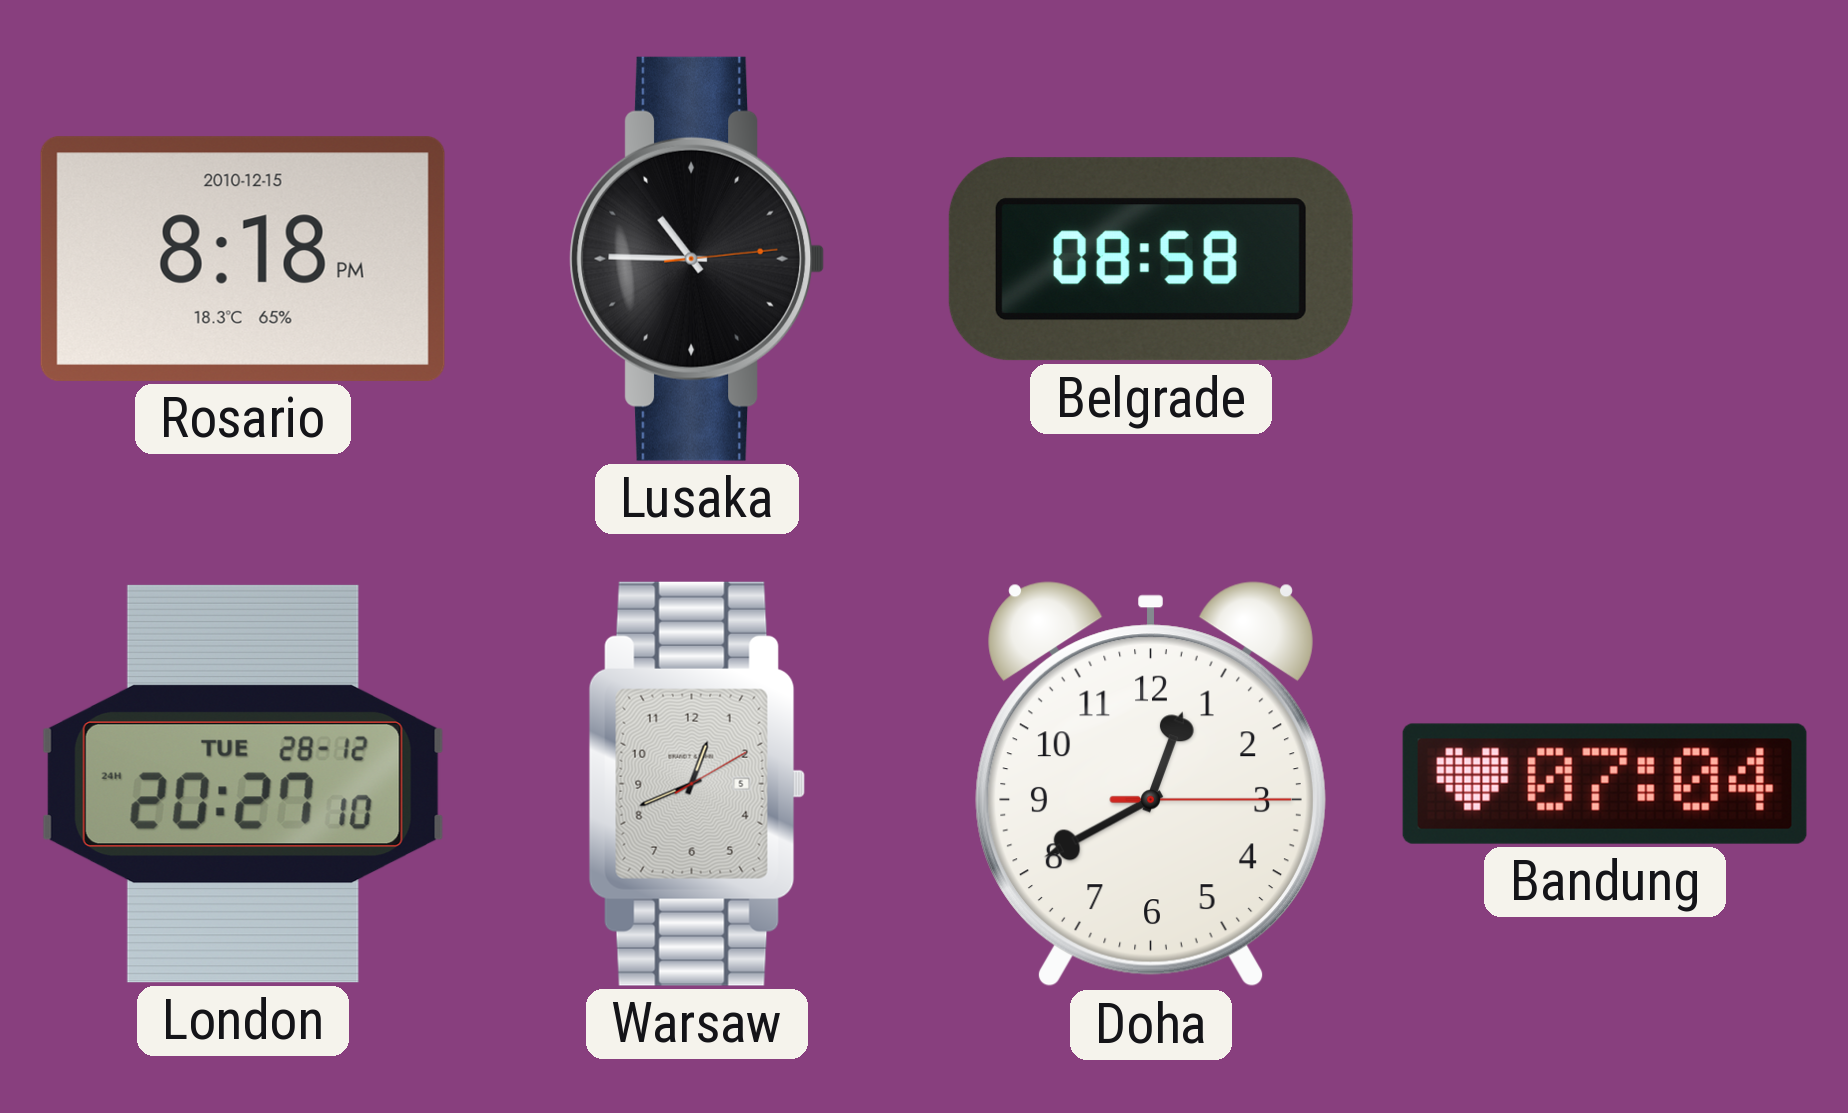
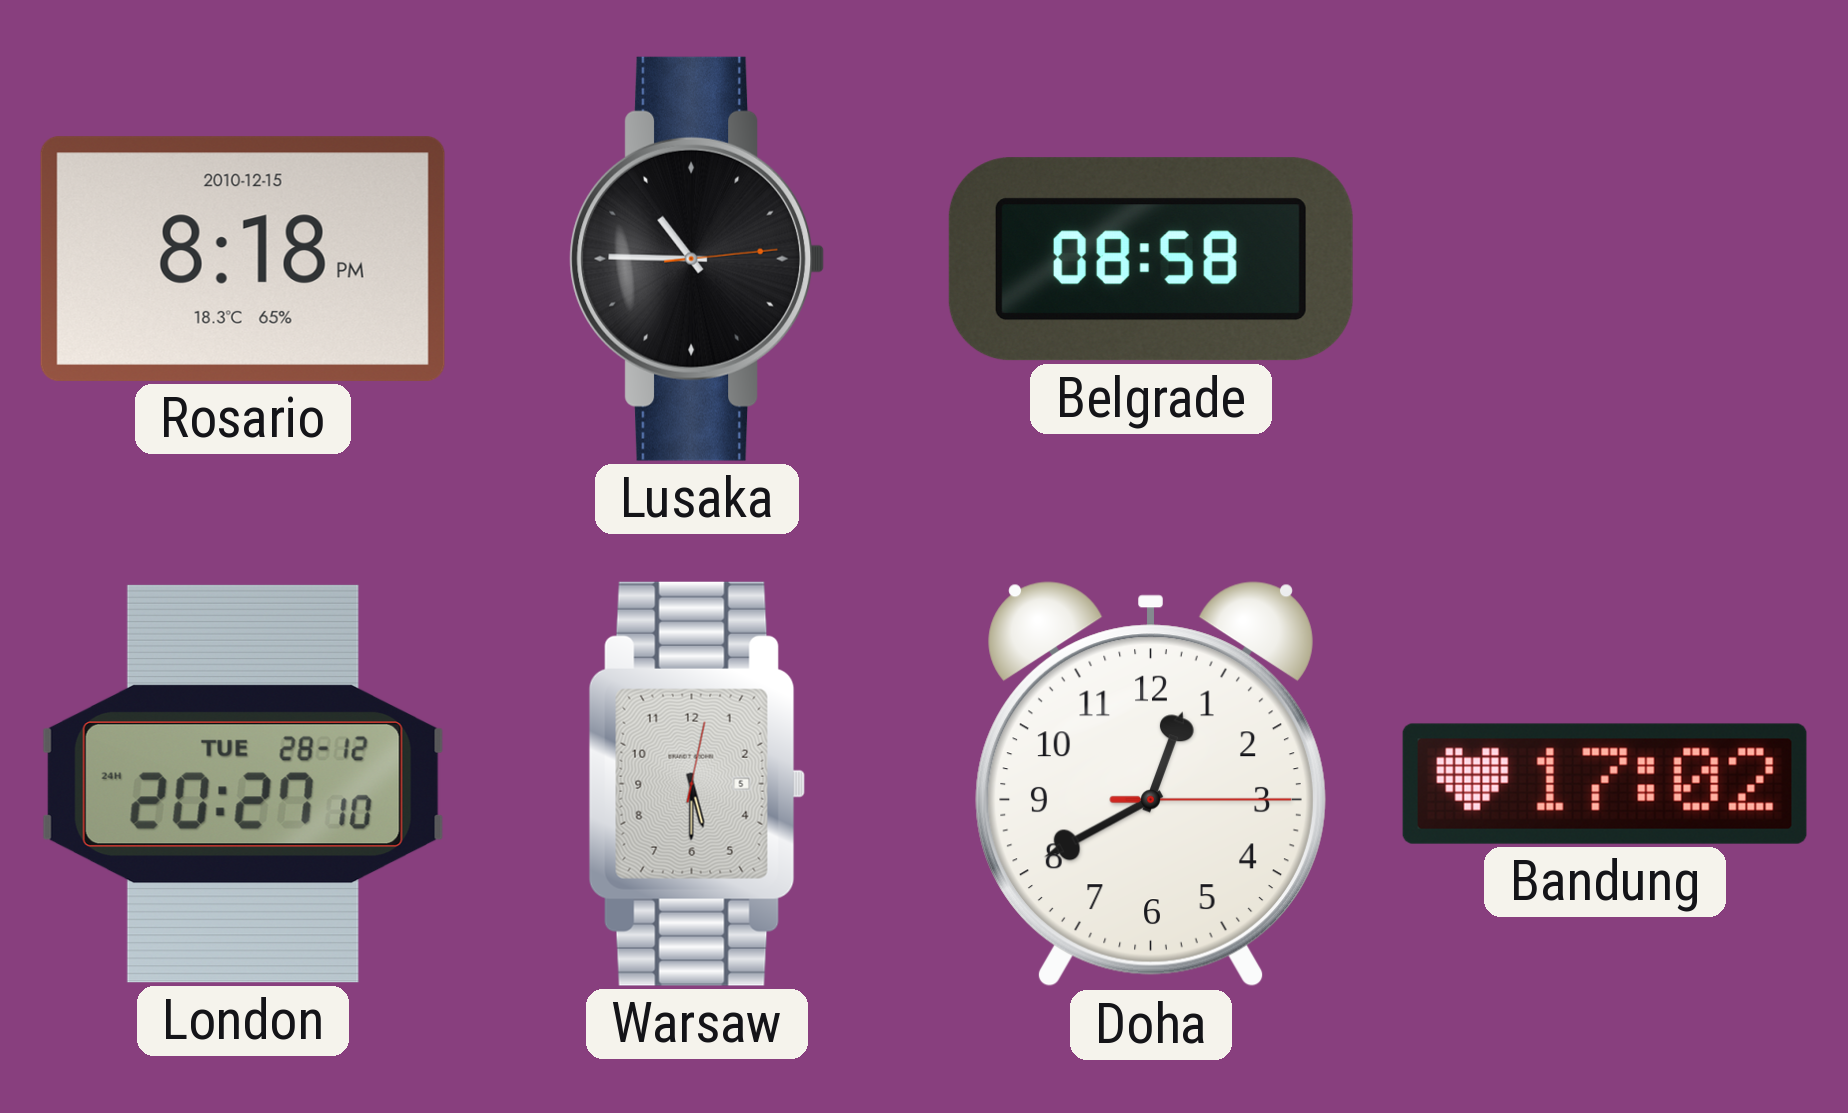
Warsaw: 12:41 -> 5:30
Bandung: 07:04 -> 17:02
